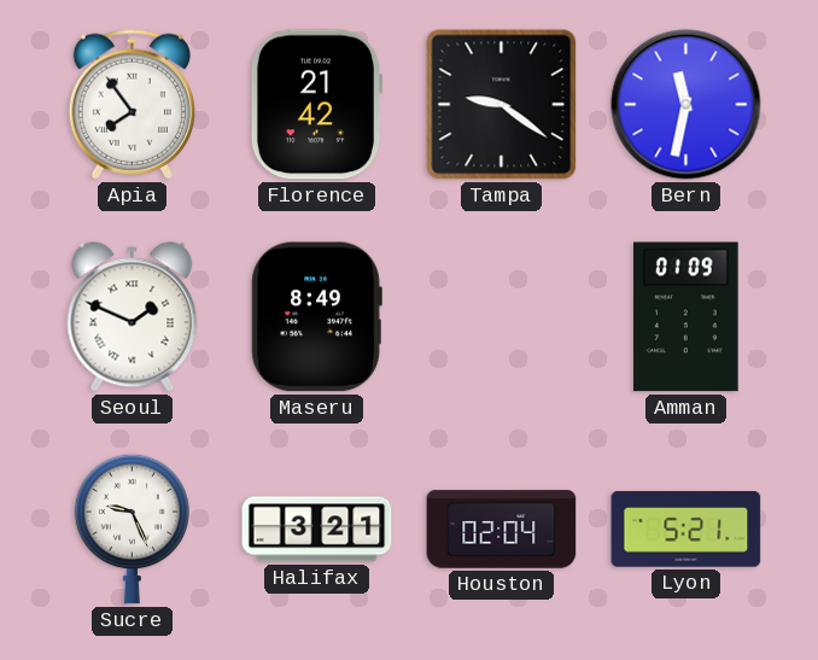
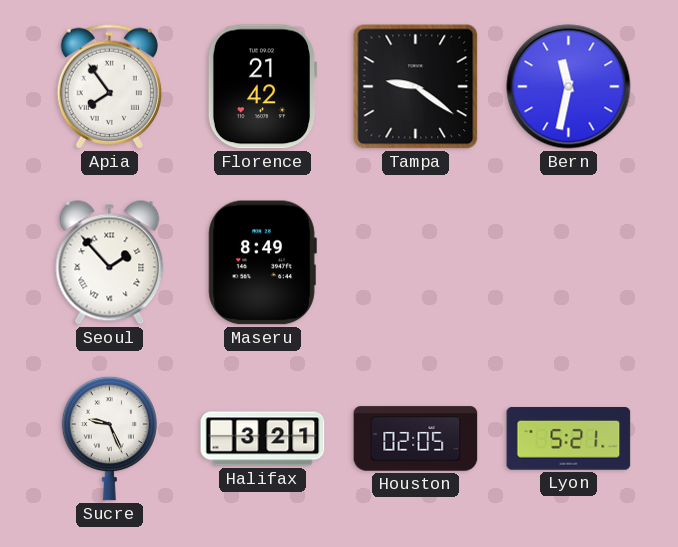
Seoul: 1:49 -> 1:53
Amman: 01:09 -> none
Houston: 02:04 -> 02:05
